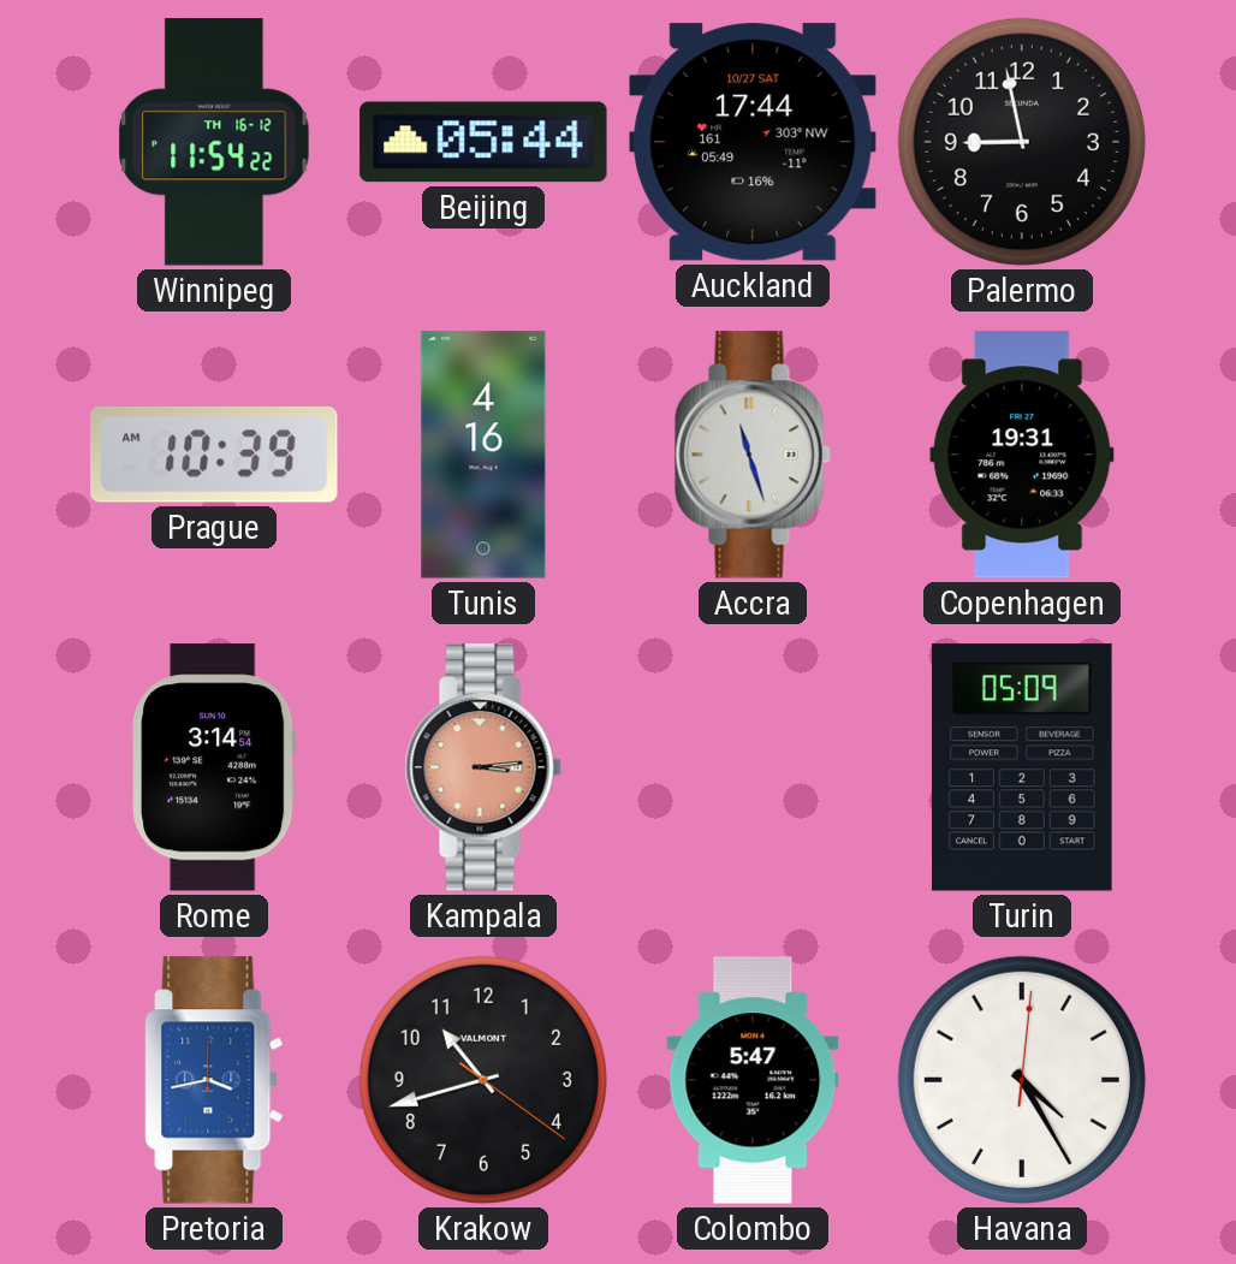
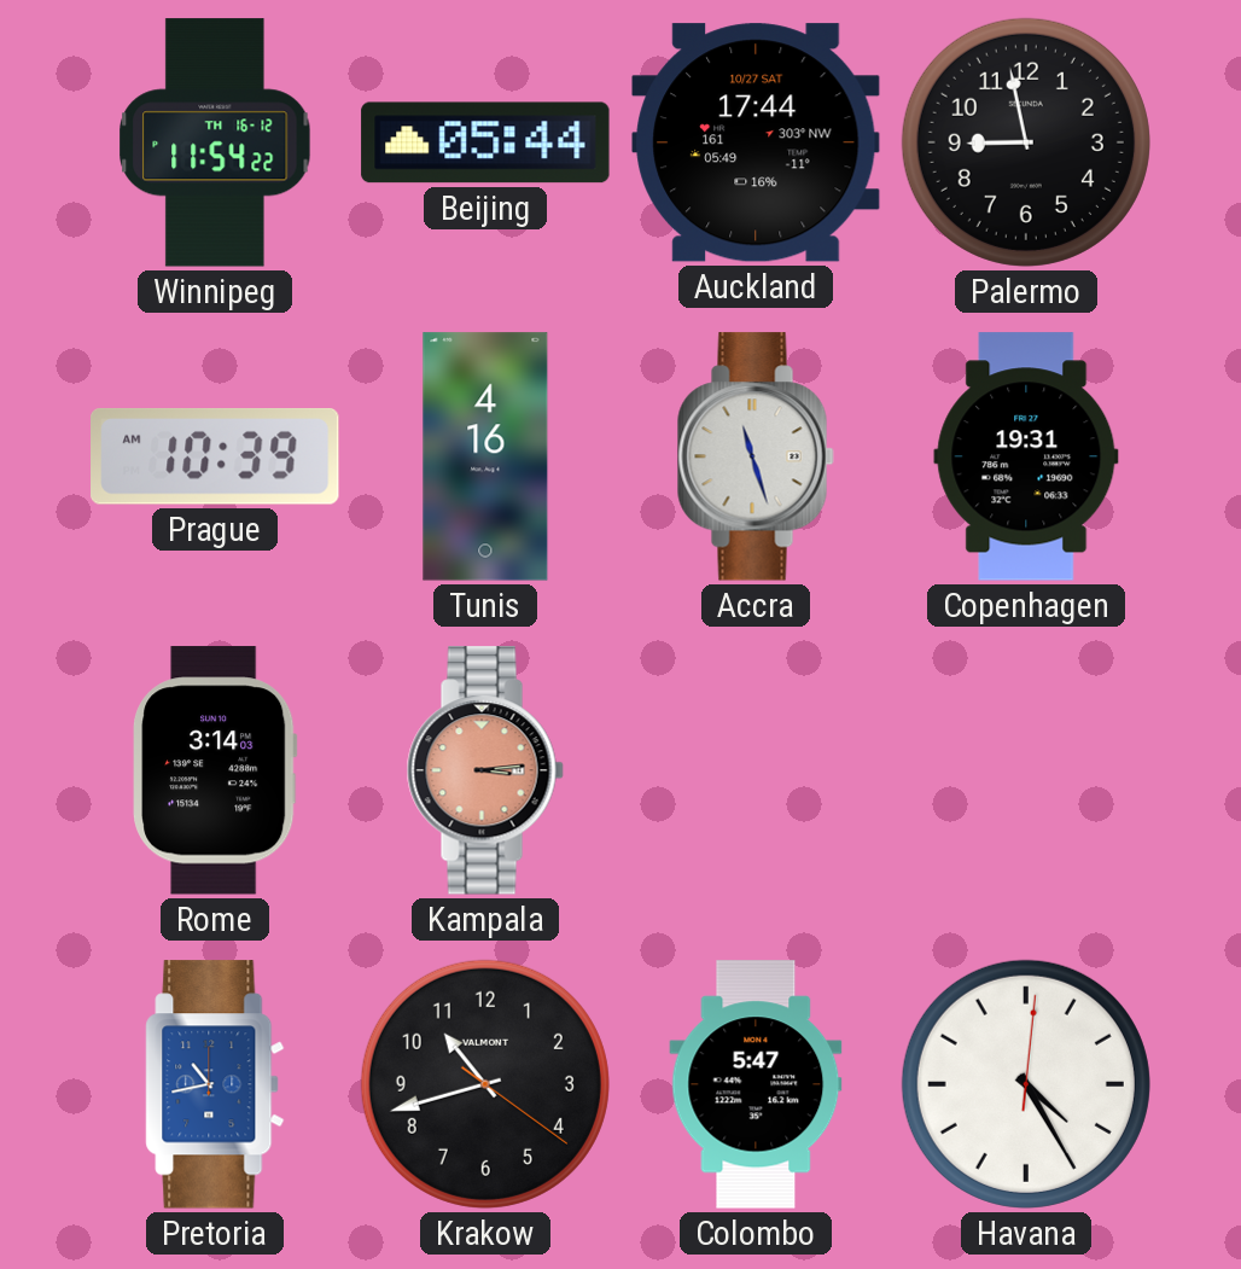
Rome: 3:14:54 -> 3:14:03
Turin: 05:09 -> none
Pretoria: 3:43 -> 10:43
